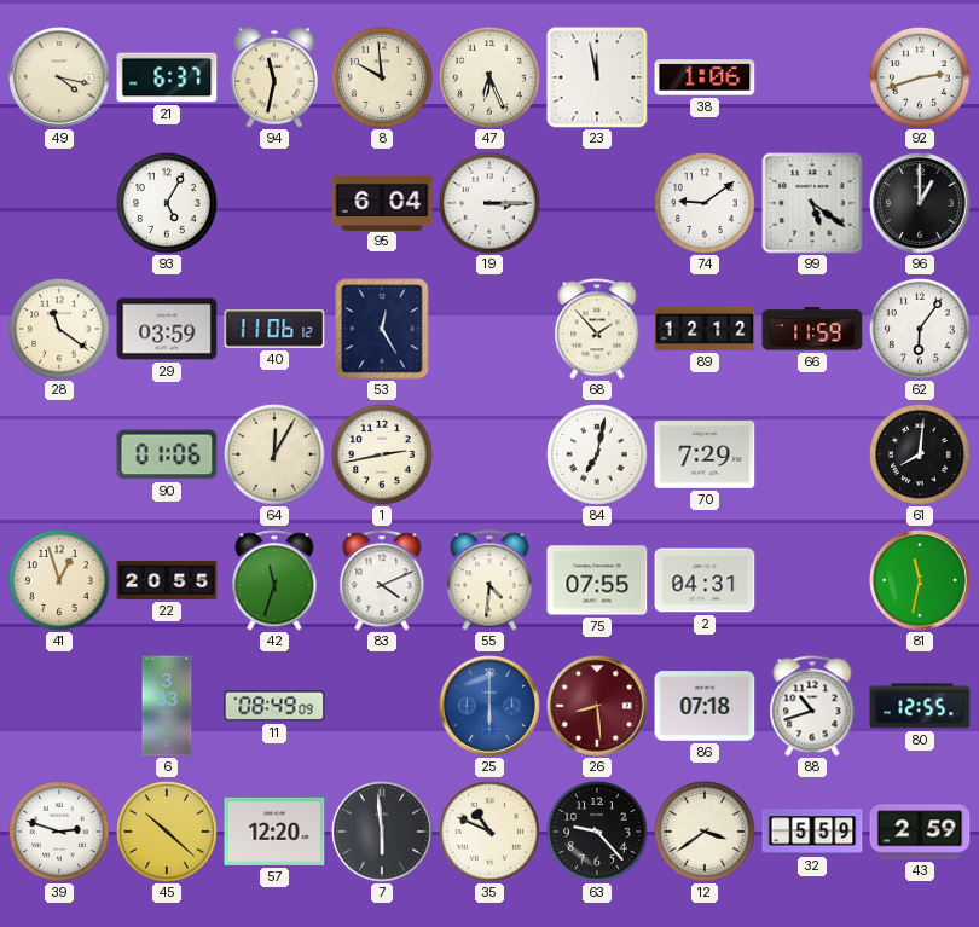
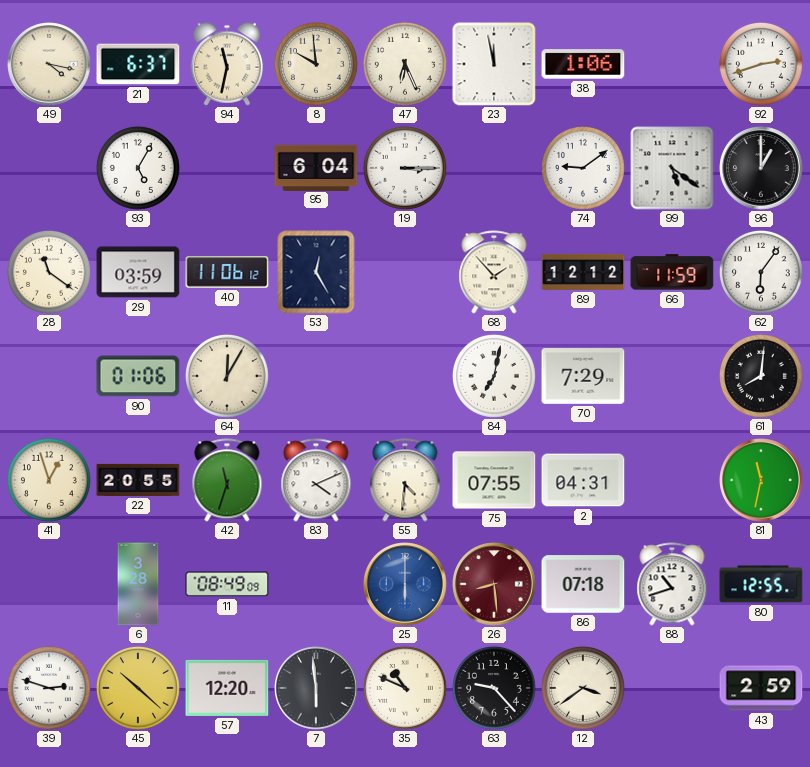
1: 2:43 -> none
6: 3:33 -> 3:28
32: 5:59 -> none
